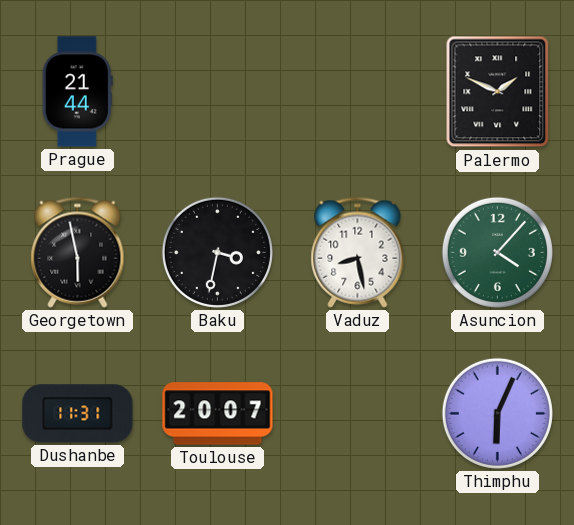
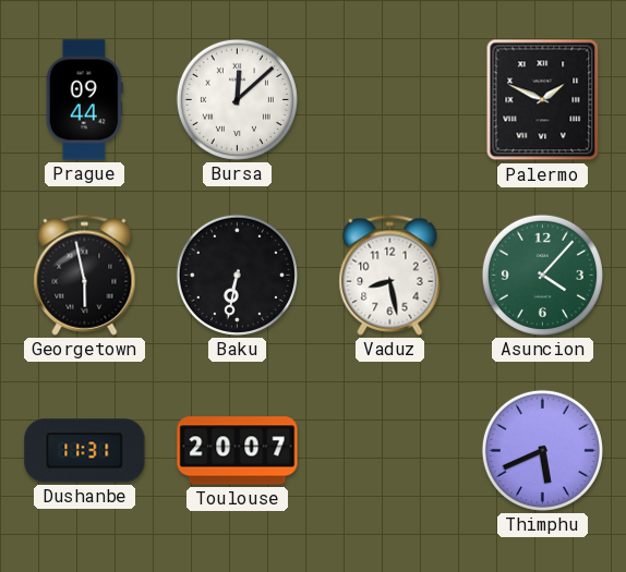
Prague: 21:44 -> 09:44
Bursa: none -> 12:08
Baku: 3:32 -> 6:32
Thimphu: 6:04 -> 5:41
